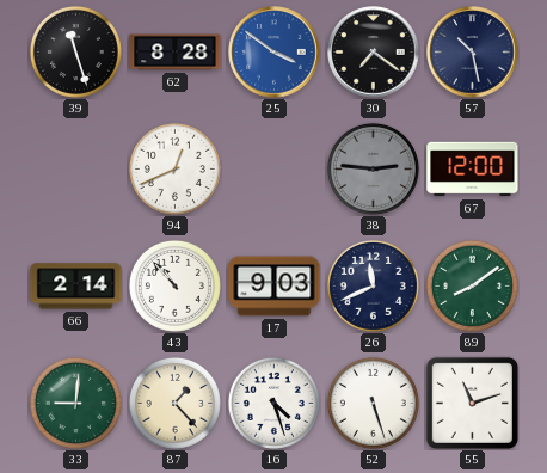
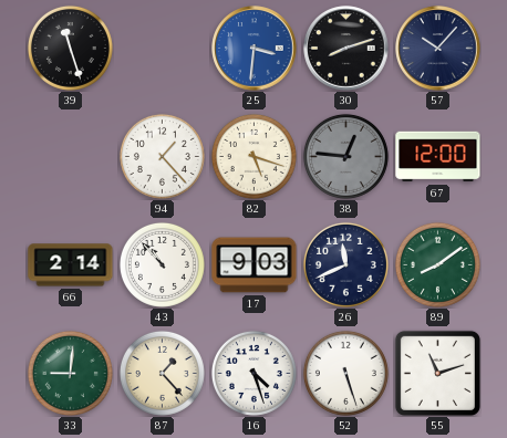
62: 8:28 -> none
25: 3:51 -> 3:31
30: 7:21 -> 8:12
57: 10:28 -> 10:07
94: 12:41 -> 1:23
82: none -> 5:18
38: 2:46 -> 12:46
